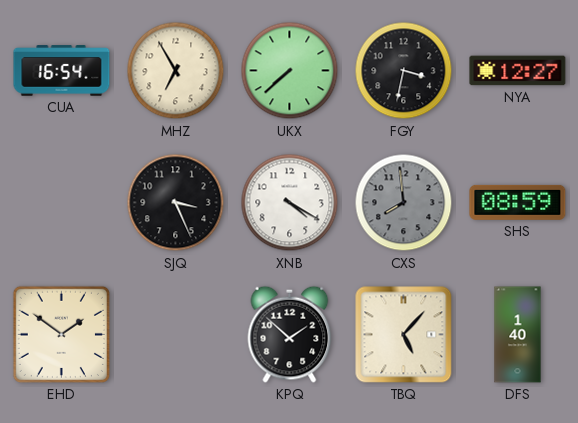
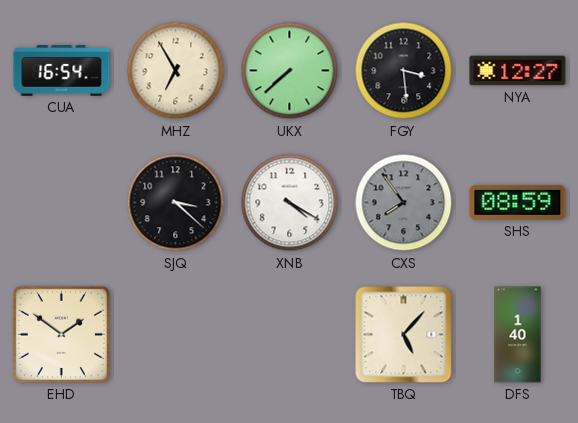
FGY: 3:32 -> 3:29
SJQ: 3:26 -> 3:22
CXS: 7:59 -> 7:54
KPQ: 1:52 -> none
